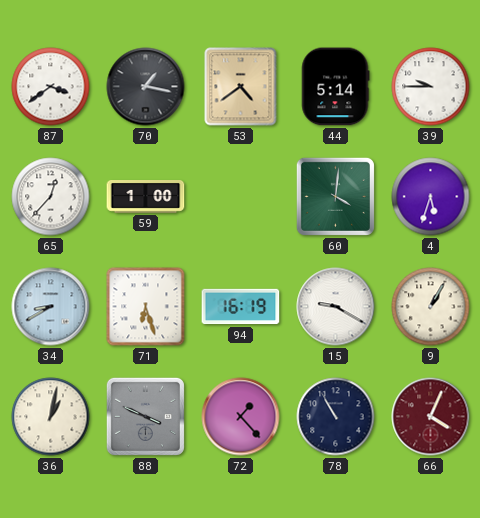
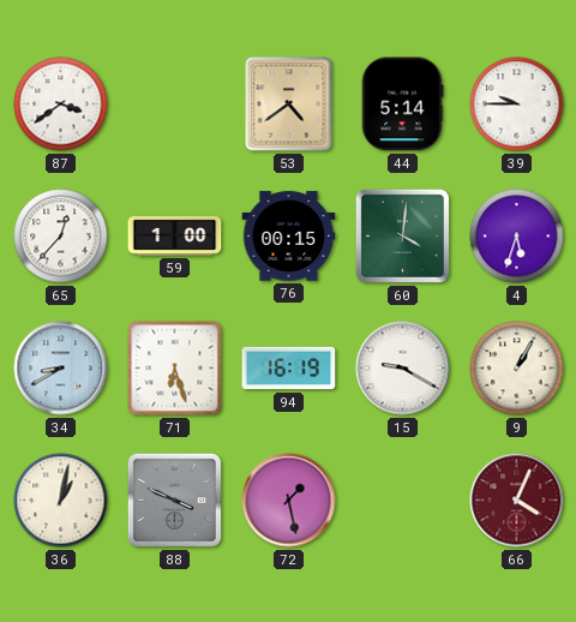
70: 1:17 -> none
76: none -> 00:15
72: 1:23 -> 1:28
78: 10:55 -> none
